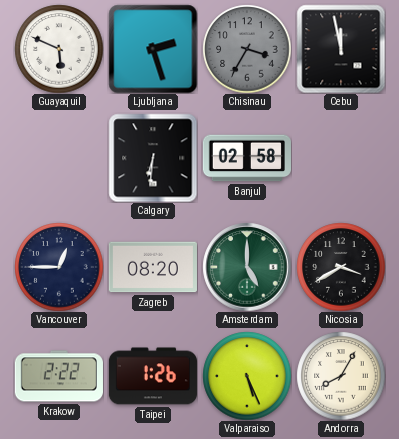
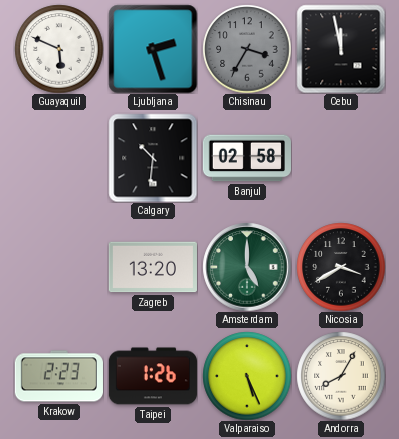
Calgary: 6:31 -> 10:31
Vancouver: 12:45 -> none
Zagreb: 08:20 -> 13:20
Krakow: 2:22 -> 2:23
